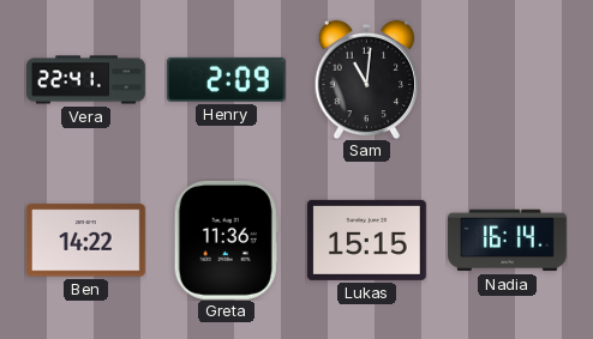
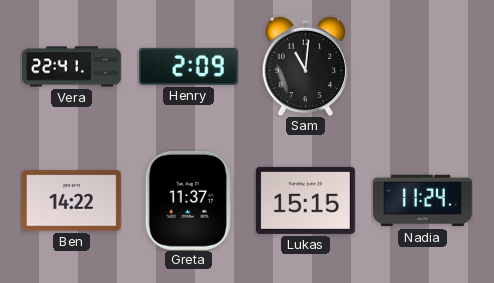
Greta: 11:36 -> 11:37
Nadia: 16:14 -> 11:24
